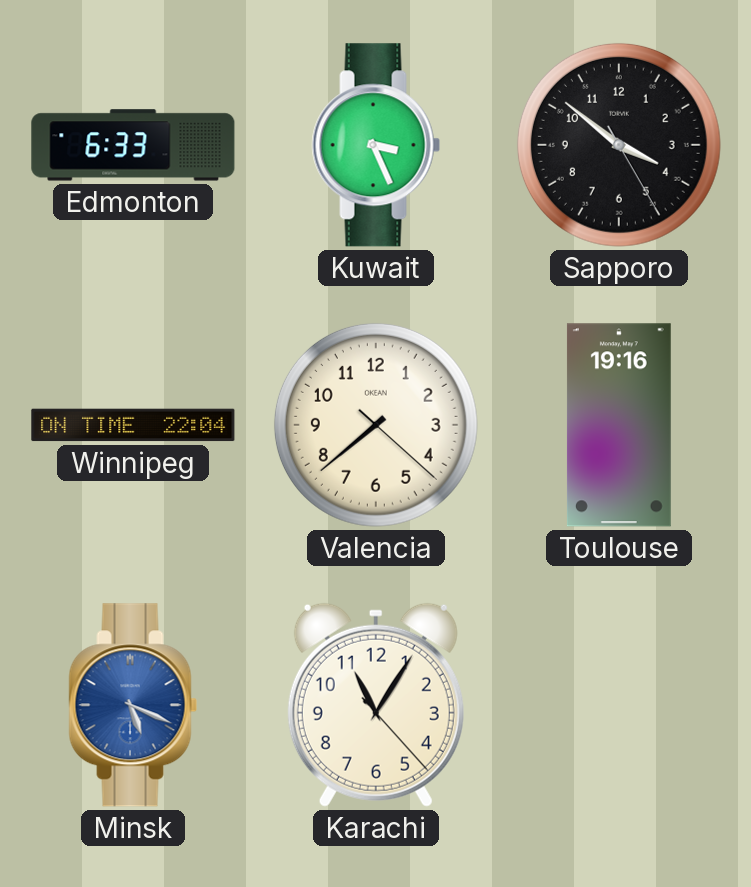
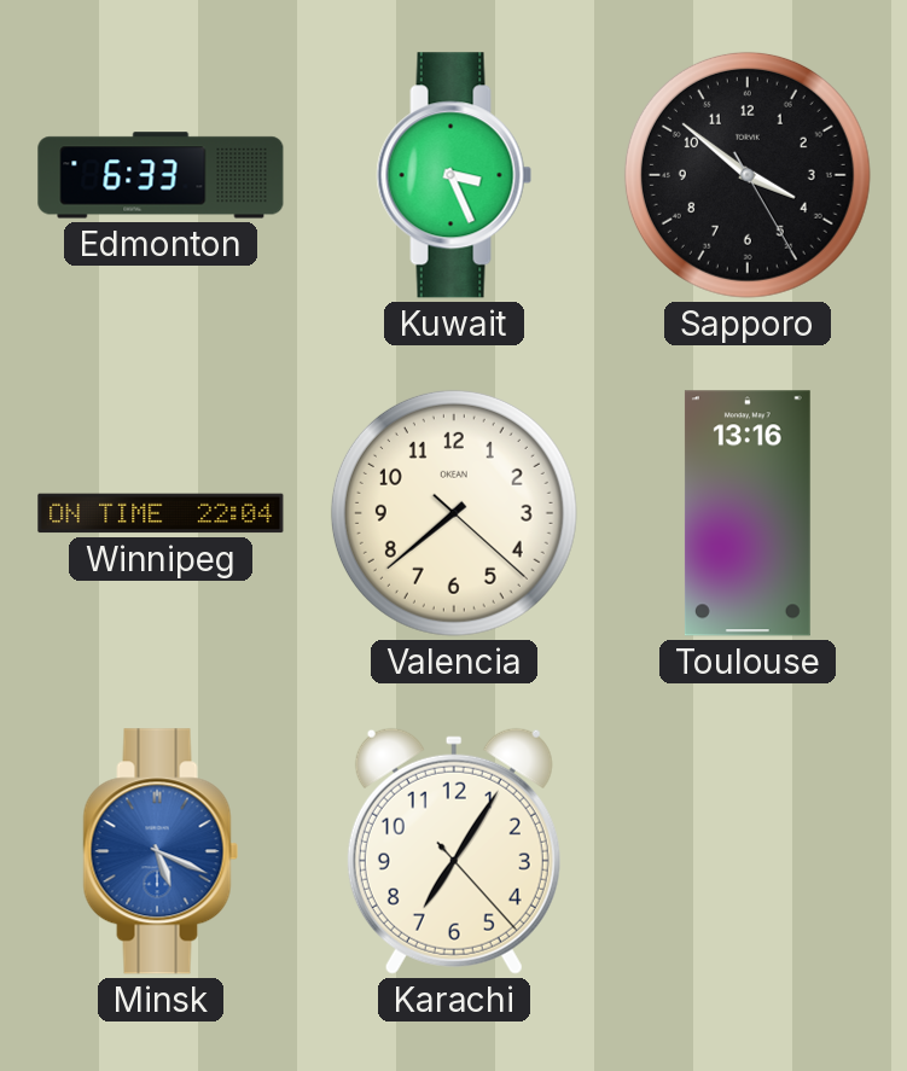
Toulouse: 19:16 -> 13:16
Karachi: 11:05 -> 7:05
